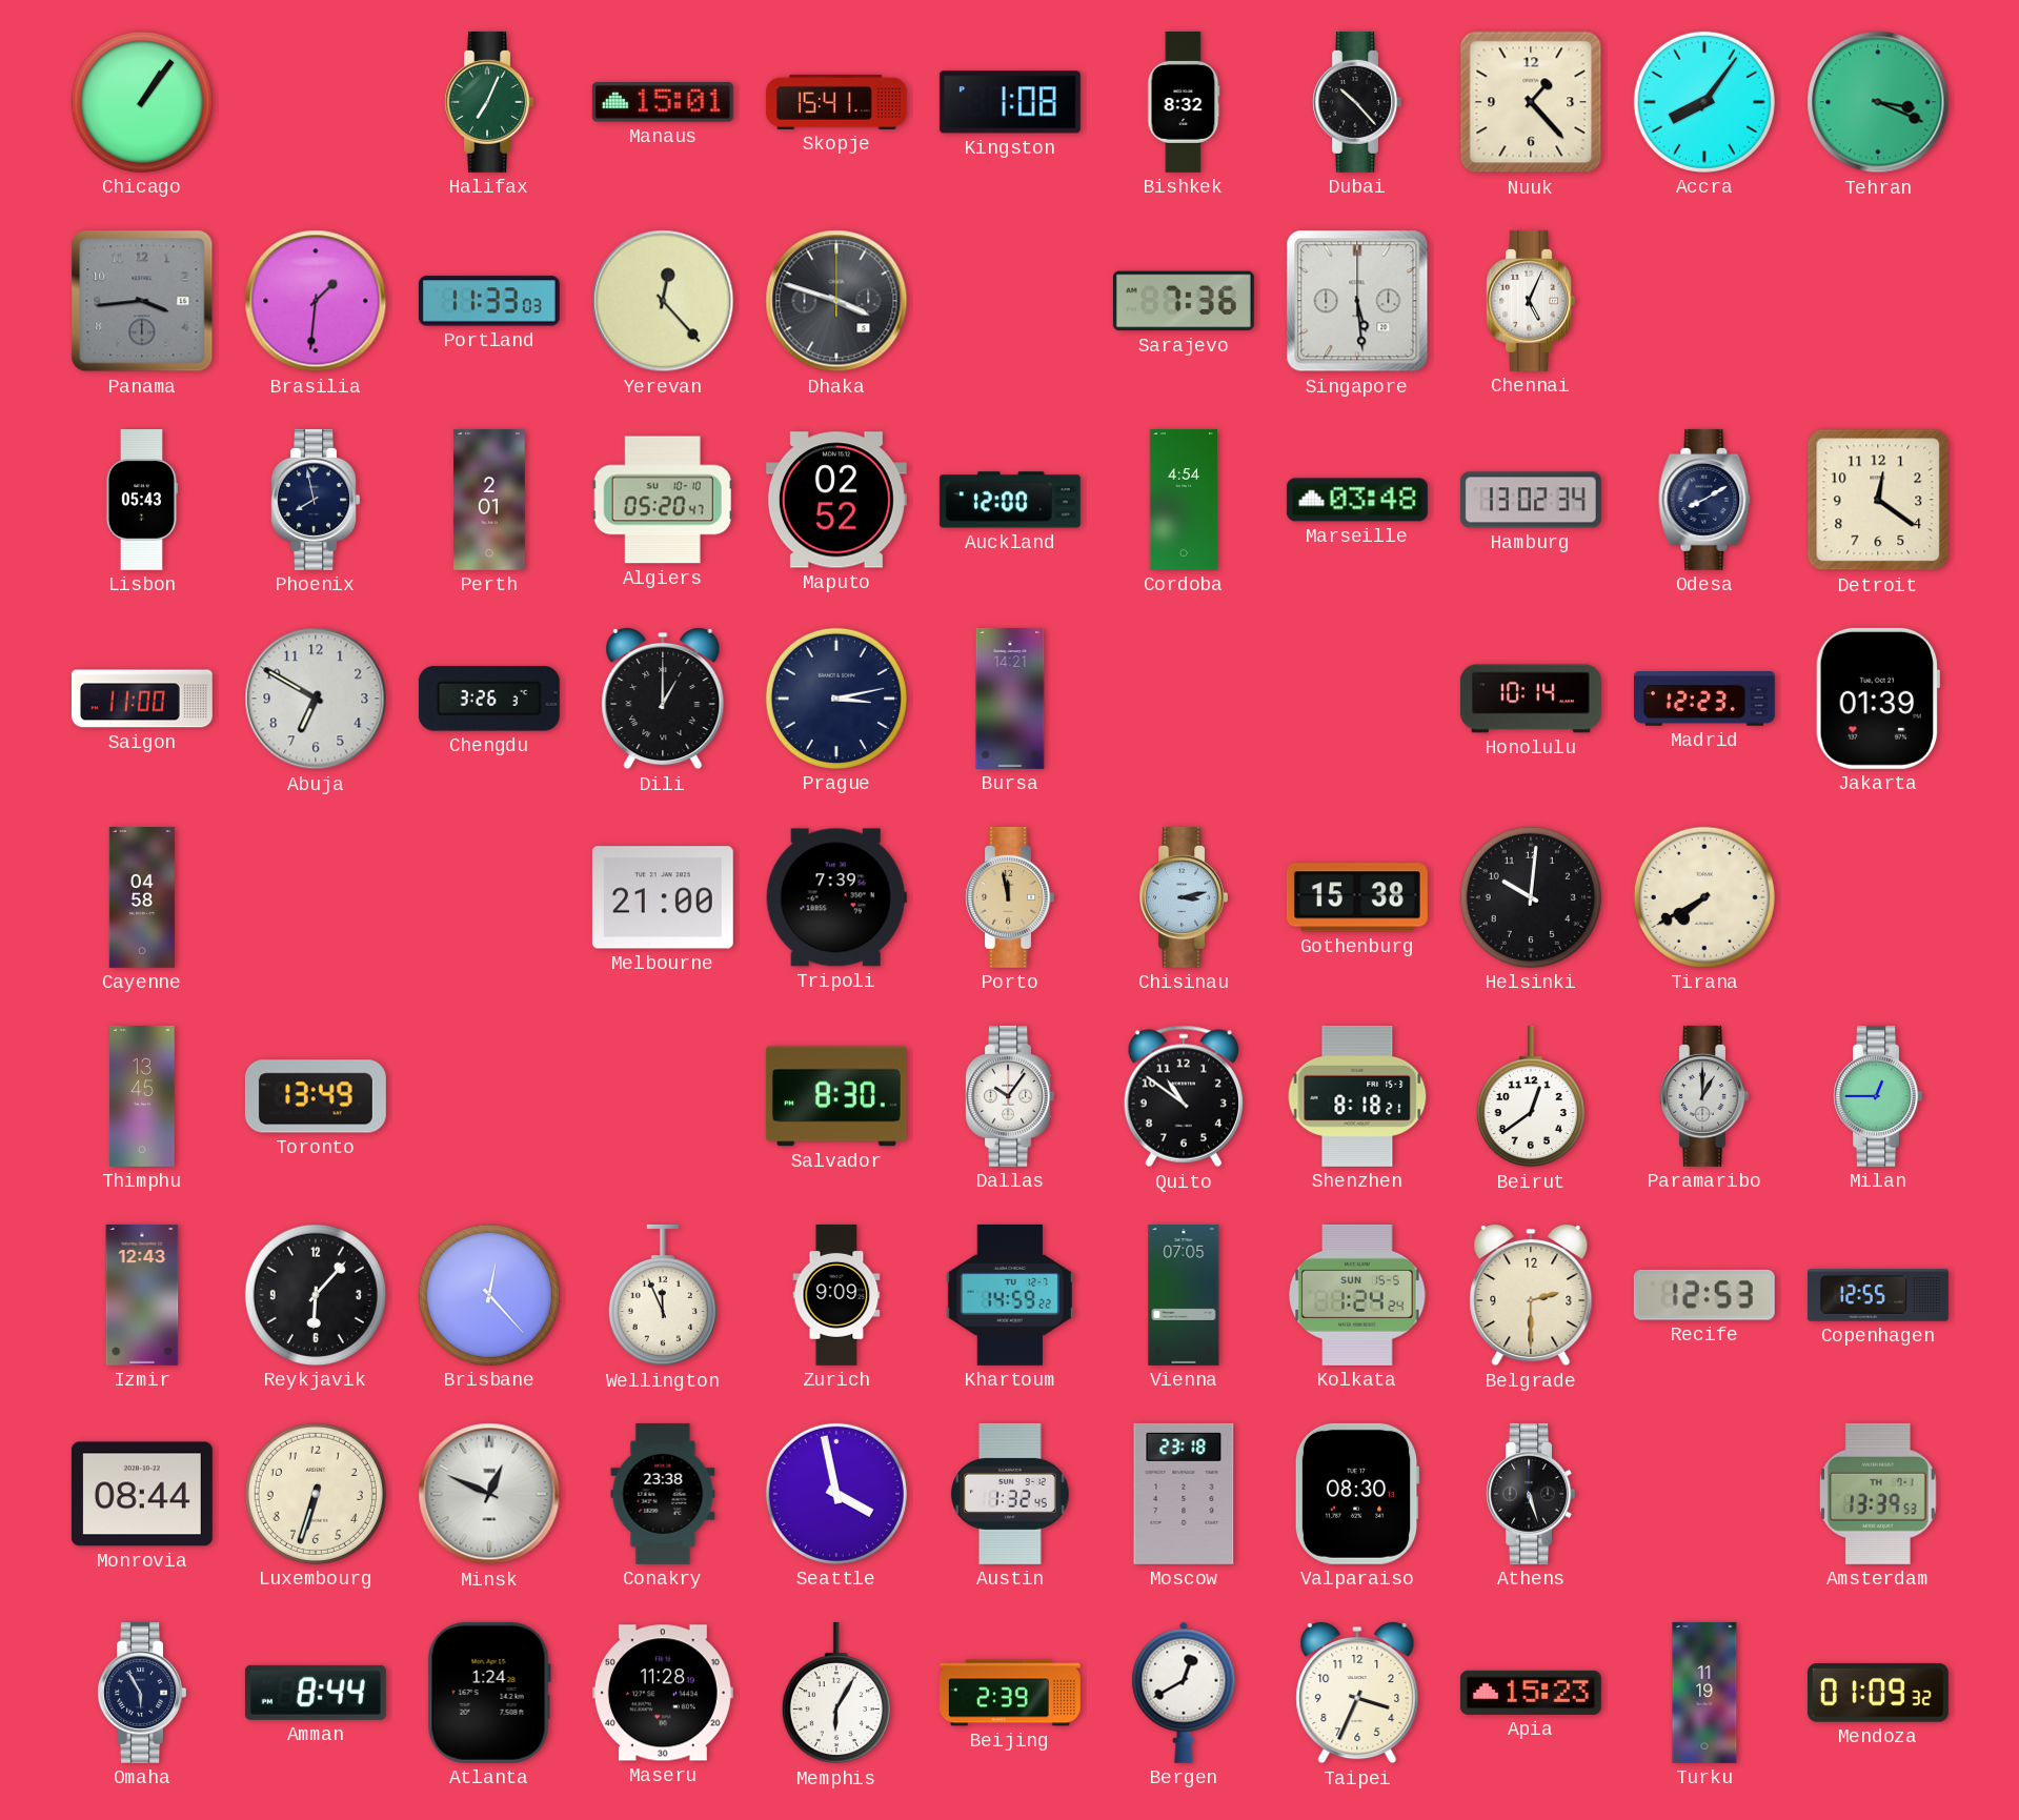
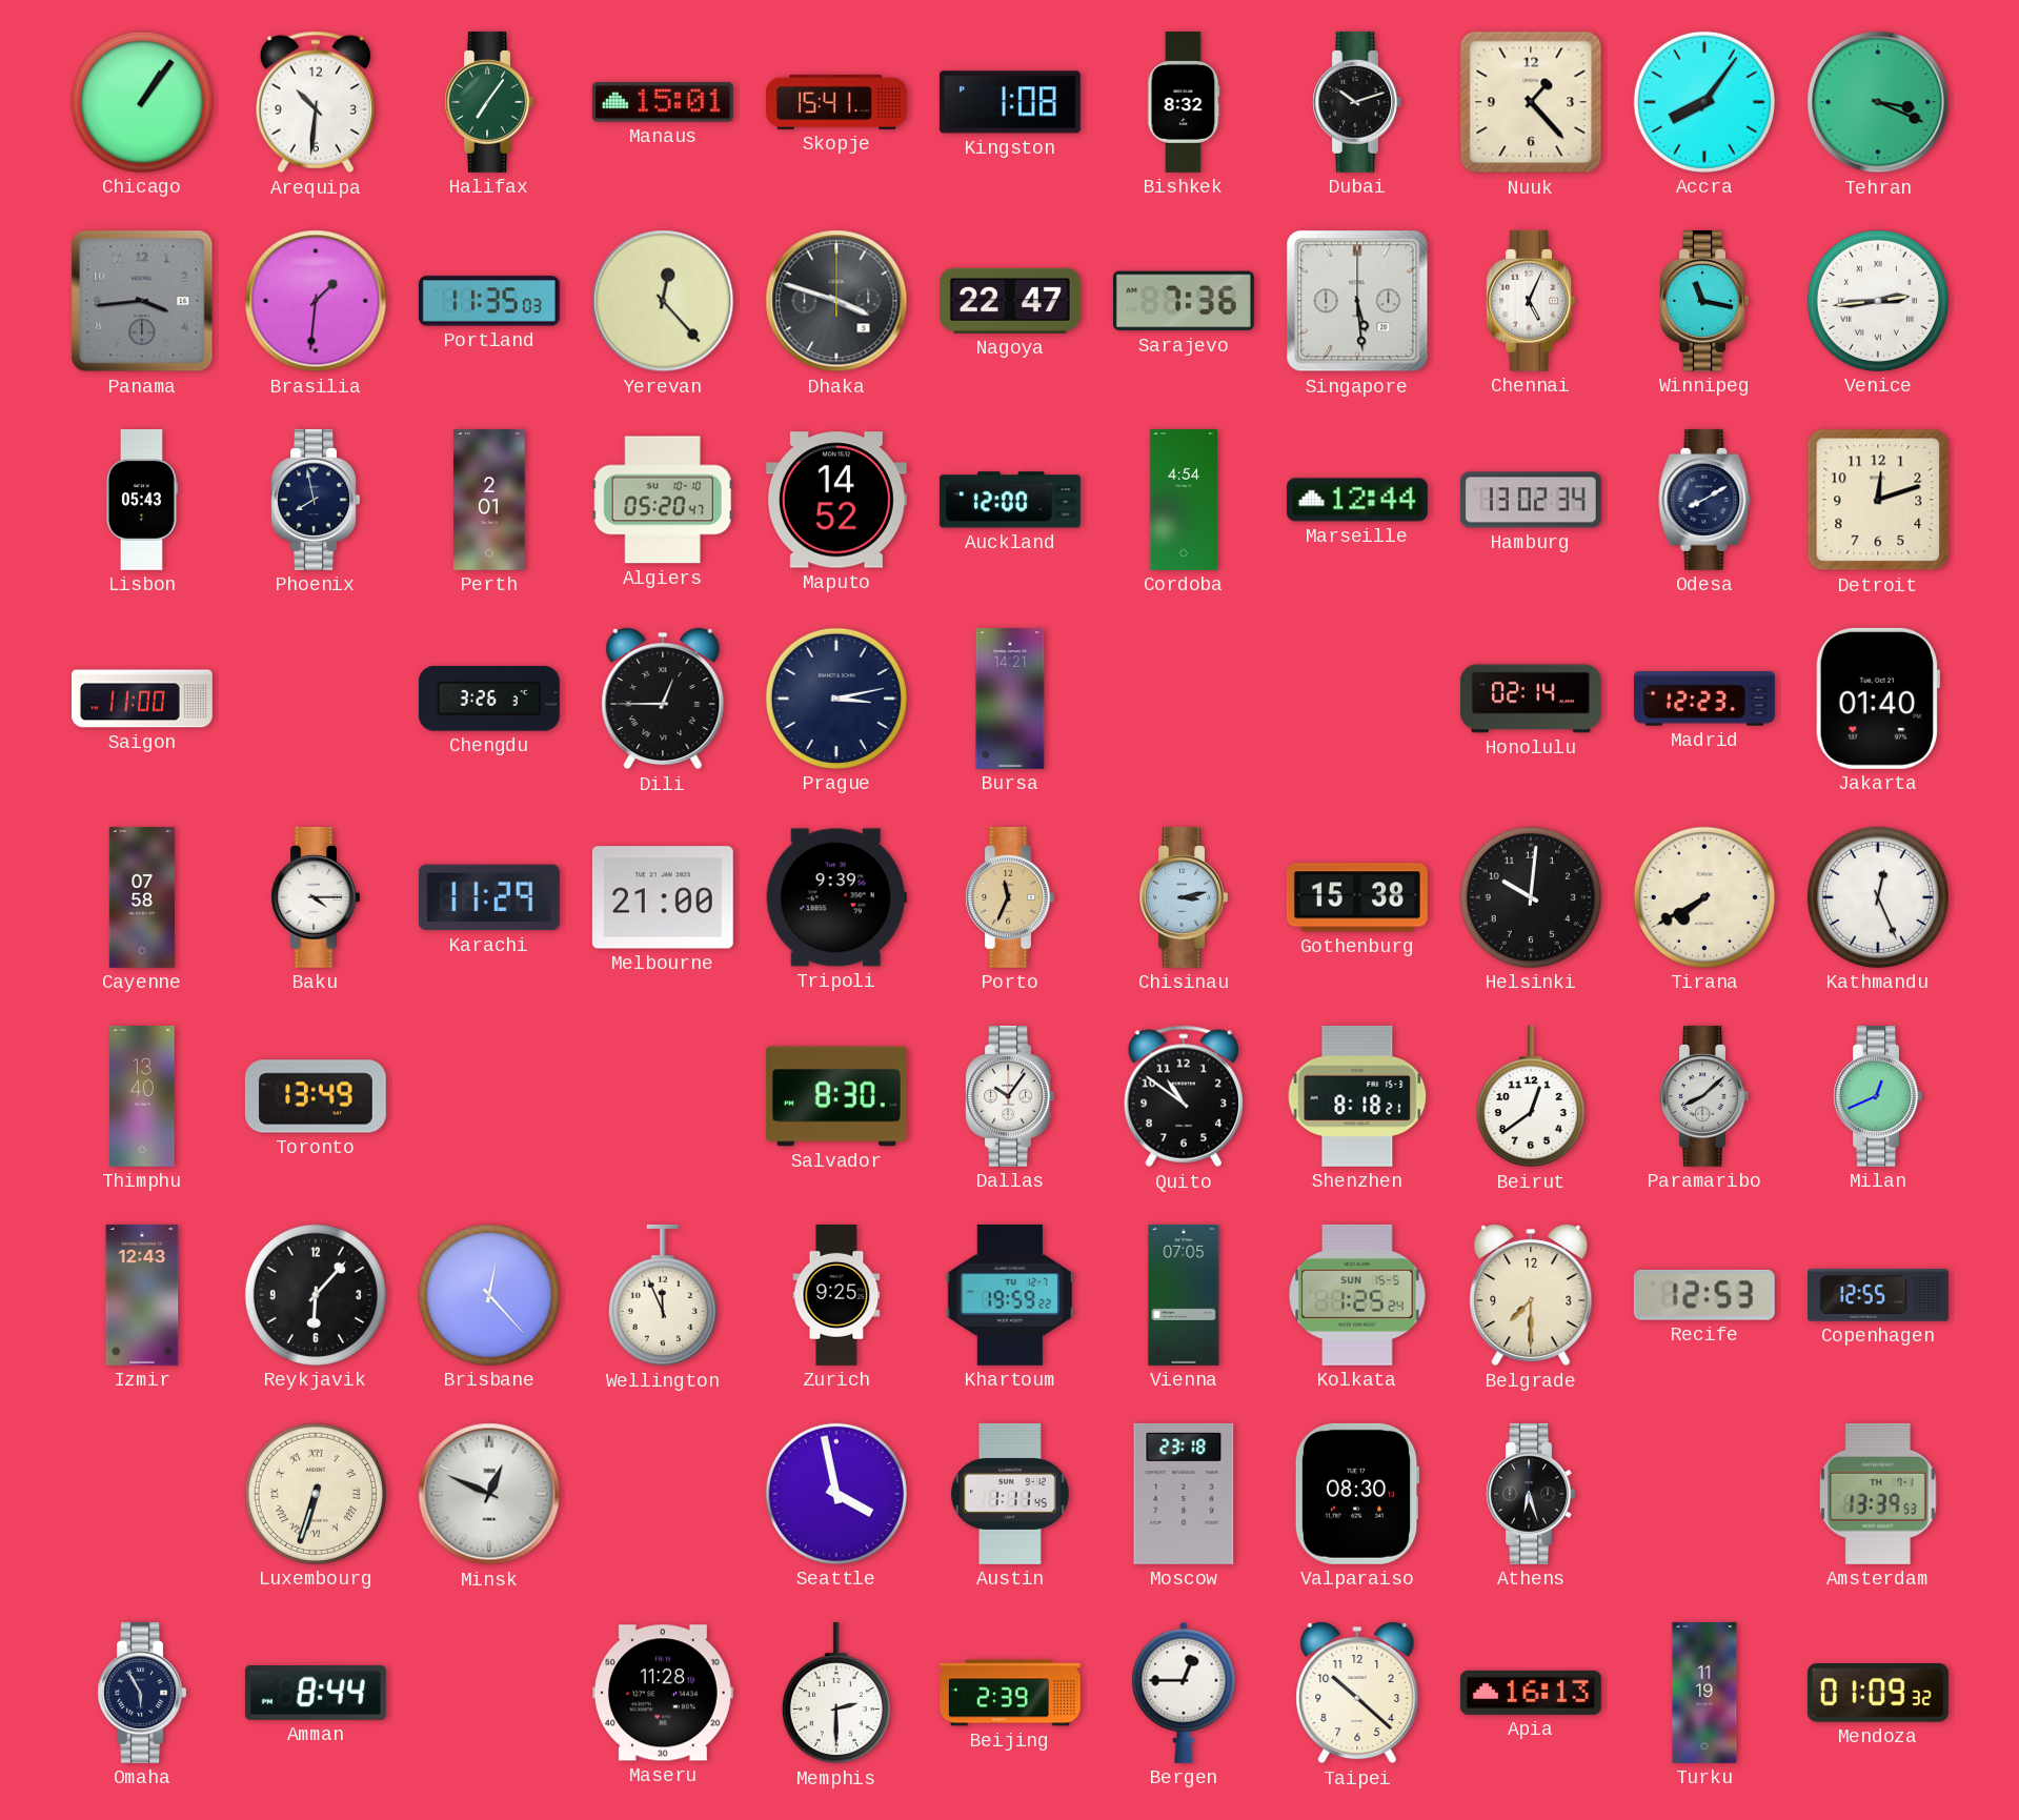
Arequipa: none -> 10:31
Halifax: 7:04 -> 7:06
Dubai: 10:23 -> 10:12
Portland: 11:33 -> 11:35
Nagoya: none -> 22:47
Winnipeg: none -> 11:17
Venice: none -> 2:44
Maputo: 02:52 -> 14:52
Marseille: 03:48 -> 12:44
Detroit: 12:21 -> 12:12
Abuja: 6:50 -> none
Dili: 1:00 -> 12:45
Honolulu: 10:14 -> 02:14
Jakarta: 01:39 -> 01:40
Cayenne: 04:58 -> 07:58
Baku: none -> 4:15
Karachi: none -> 11:29
Tripoli: 7:39 -> 9:39
Porto: 11:58 -> 11:34
Kathmandu: none -> 12:26
Thimphu: 13:45 -> 13:40
Paramaribo: 1:00 -> 8:08
Milan: 12:45 -> 12:41
Zurich: 9:09 -> 9:25
Khartoum: 14:59 -> 19:59
Kolkata: 1:24 -> 1:25
Belgrade: 2:30 -> 7:30
Monrovia: 08:44 -> none
Luxembourg numerals: Arabic -> Roman
Conakry: 23:38 -> none
Austin: 1:32 -> 1:11
Athens: 5:27 -> 6:27
Atlanta: 1:24 -> none
Memphis: 6:05 -> 2:30
Bergen: 12:40 -> 12:45
Taipei: 3:34 -> 10:22
Apia: 15:23 -> 16:13
